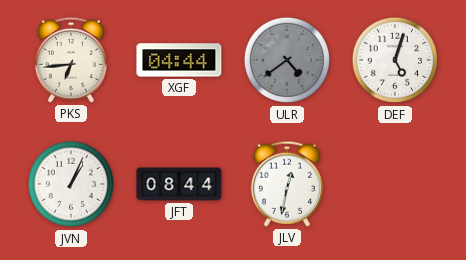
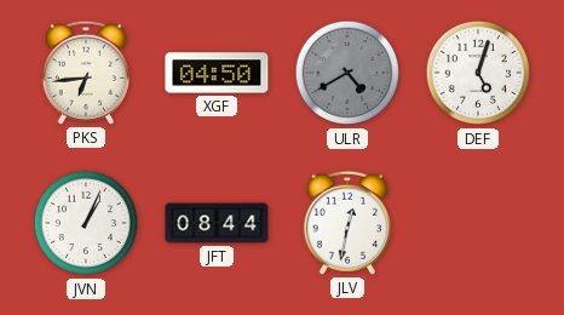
XGF: 04:44 -> 04:50
ULR: 4:39 -> 4:40
